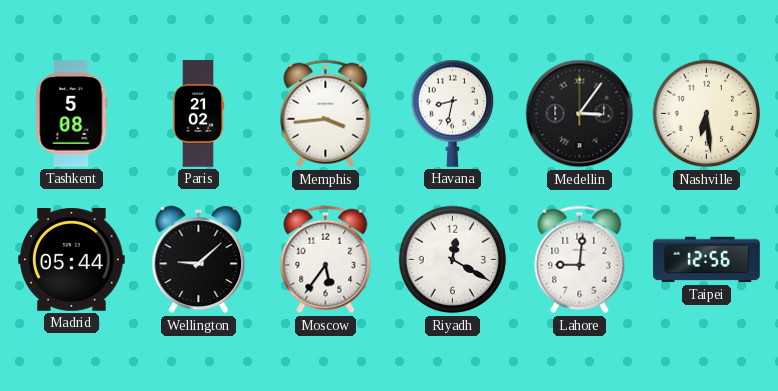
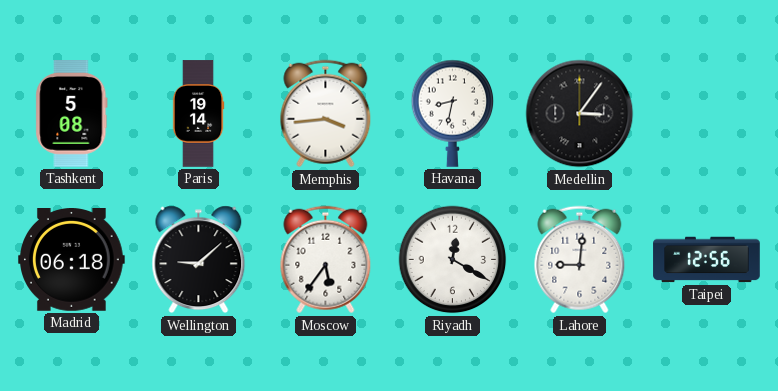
Paris: 21:02 -> 19:14
Nashville: 6:29 -> none
Madrid: 05:44 -> 06:18
